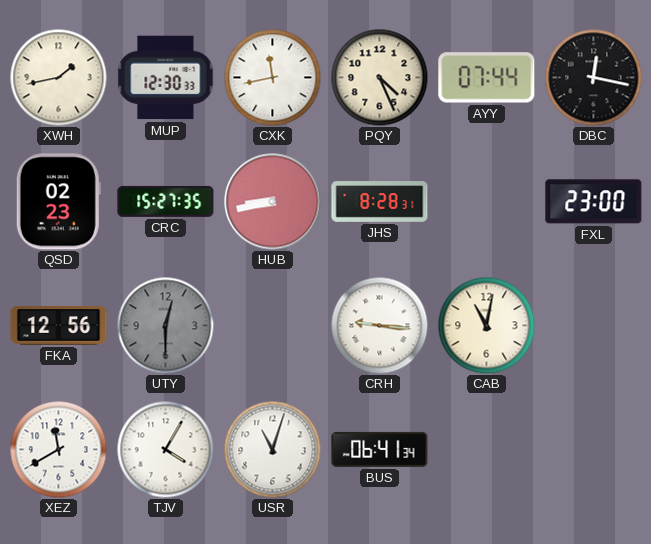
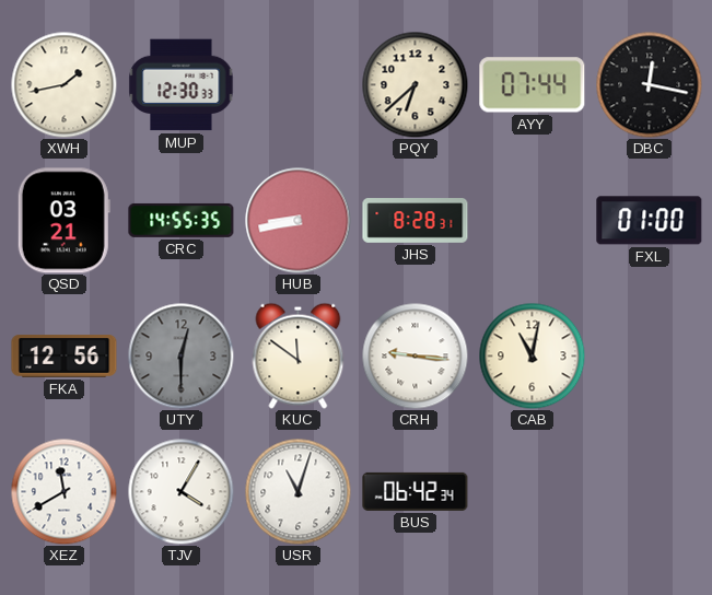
CXK: 11:43 -> none
PQY: 4:26 -> 6:38
QSD: 02:23 -> 03:21
CRC: 15:27 -> 14:55
FXL: 23:00 -> 01:00
KUC: none -> 11:51
BUS: 06:41 -> 06:42
